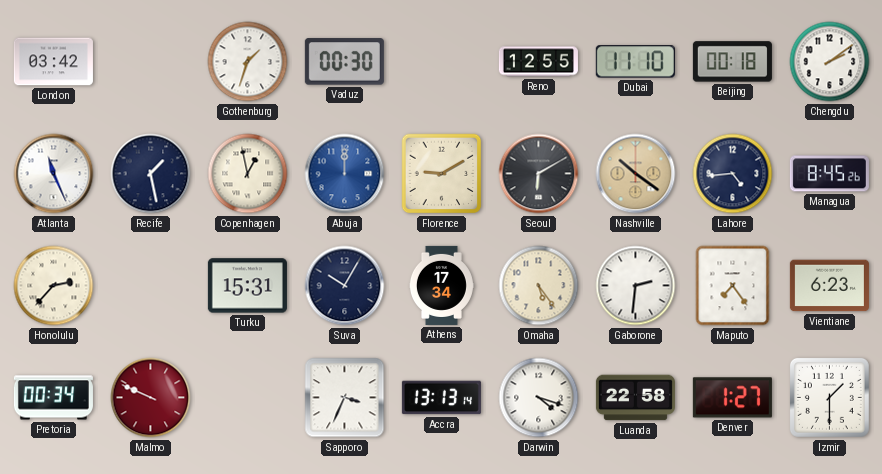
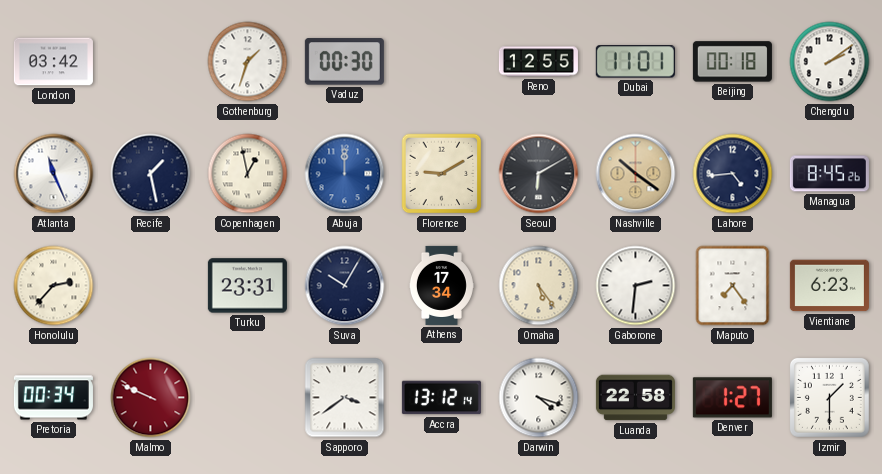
Dubai: 11:10 -> 11:01
Turku: 15:31 -> 23:31
Sapporo: 3:34 -> 3:39
Accra: 13:13 -> 13:12
